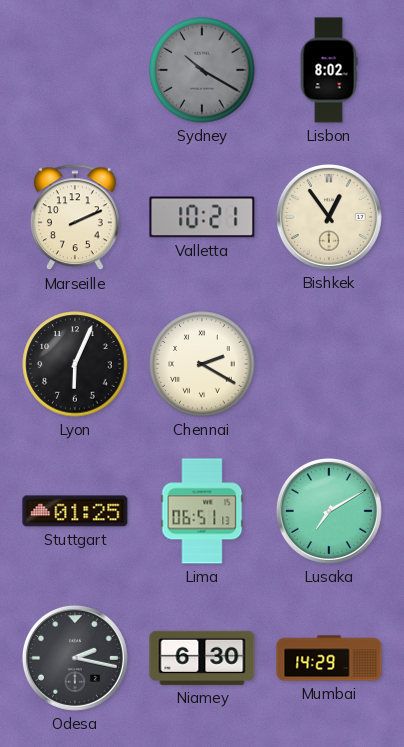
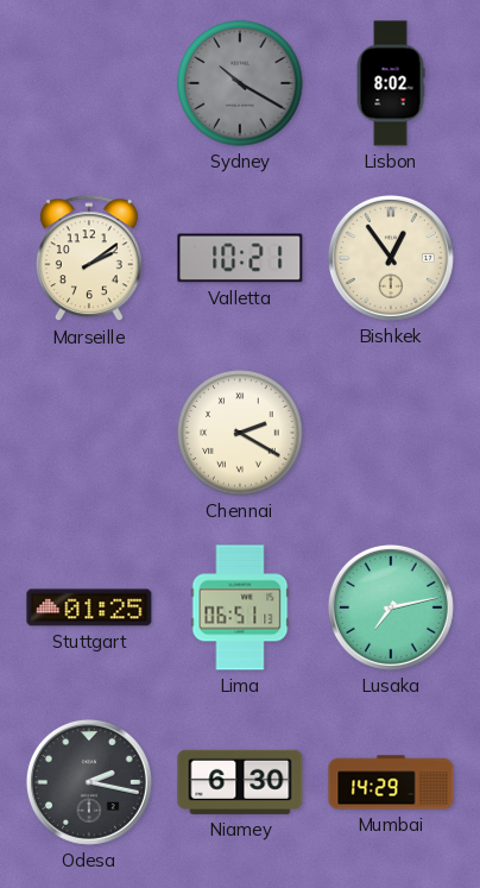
Marseille: 2:11 -> 2:09
Lyon: 6:04 -> none
Lusaka: 7:10 -> 7:13
